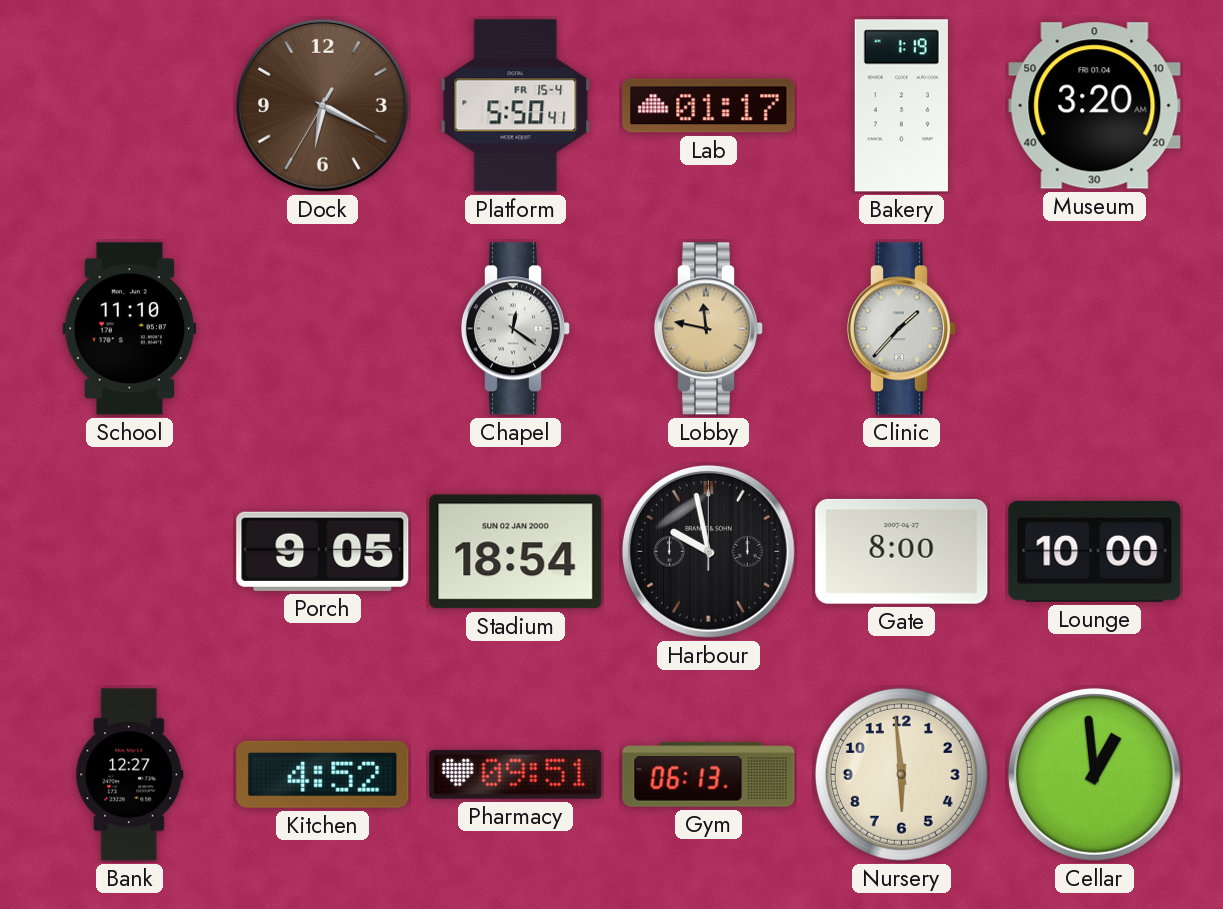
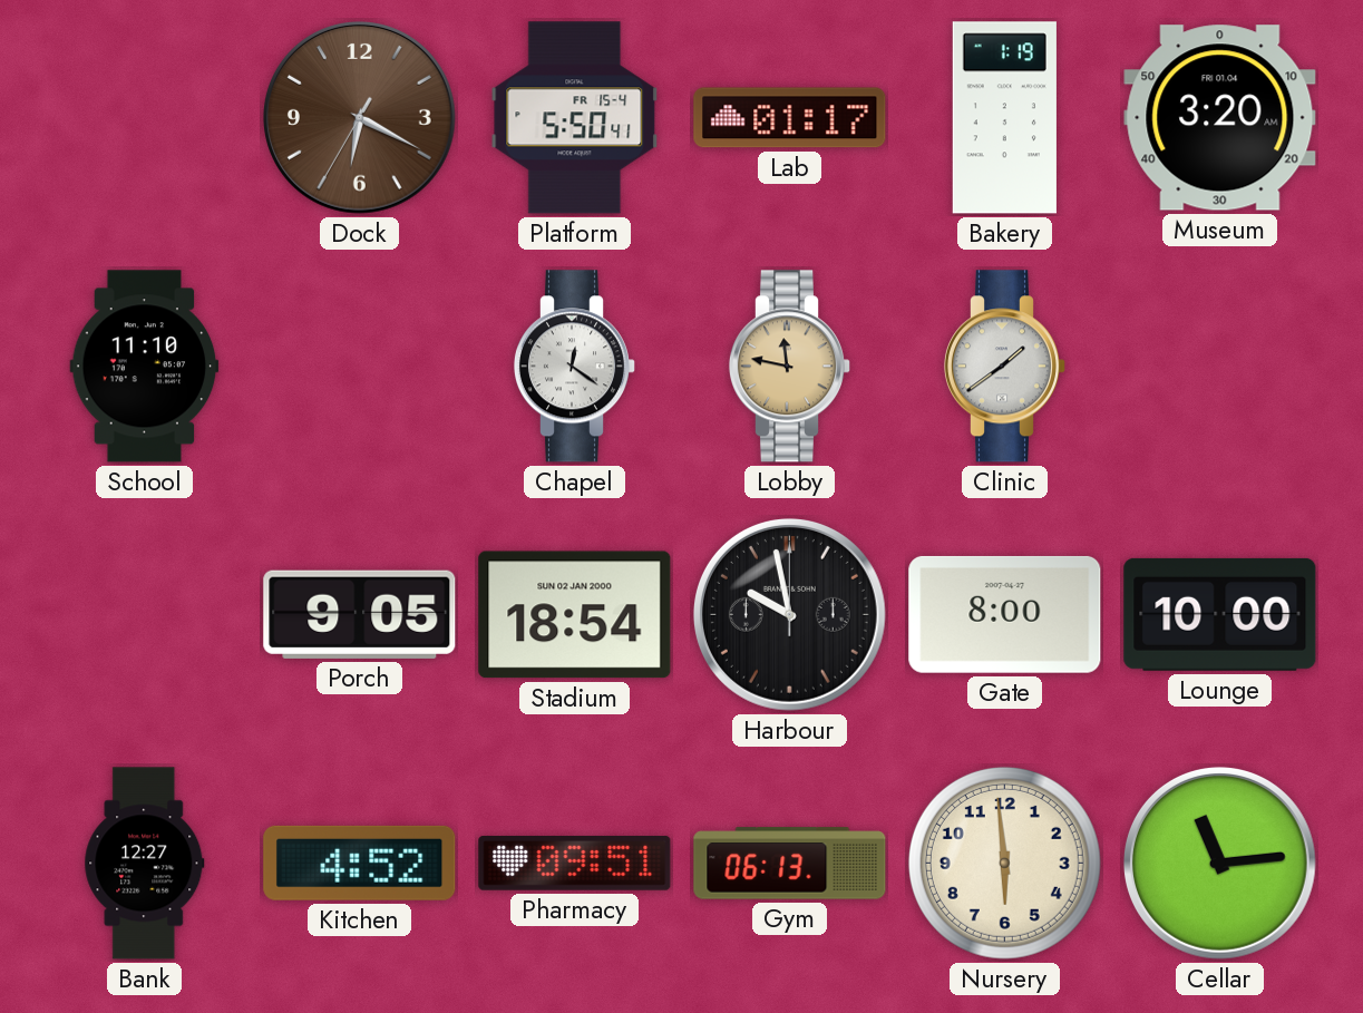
Clinic: 1:37 -> 1:39
Cellar: 12:59 -> 11:14
